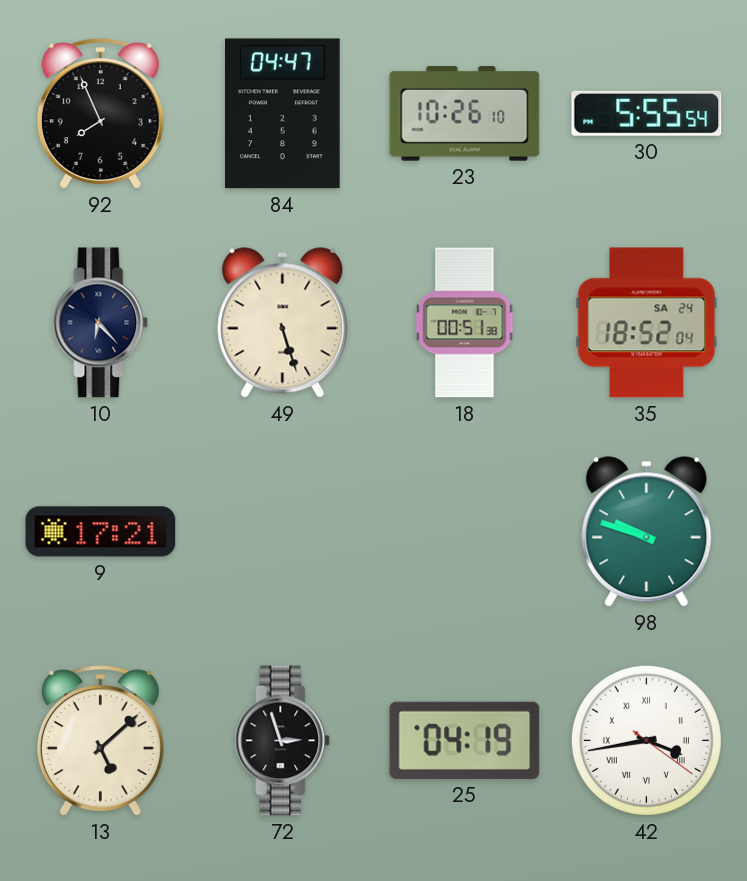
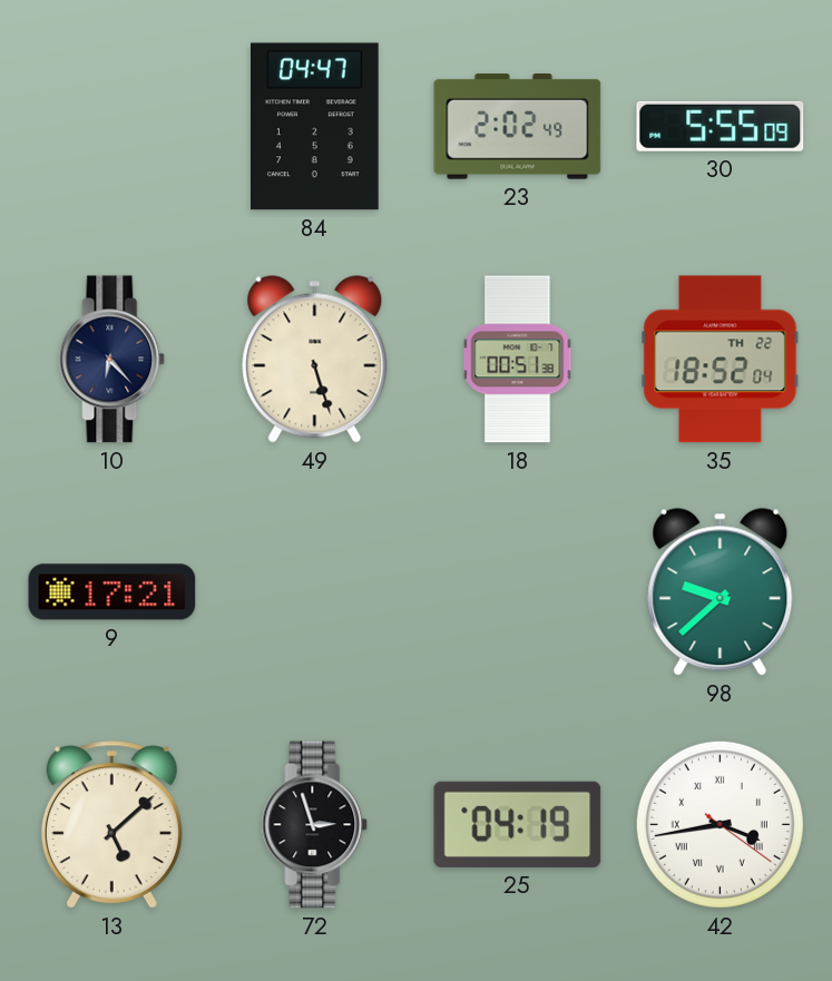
92: 7:56 -> none
23: 10:26 -> 2:02
30: 5:55:54 -> 5:55:09
35 date: SA 24 -> TH 22
98: 9:48 -> 9:38
